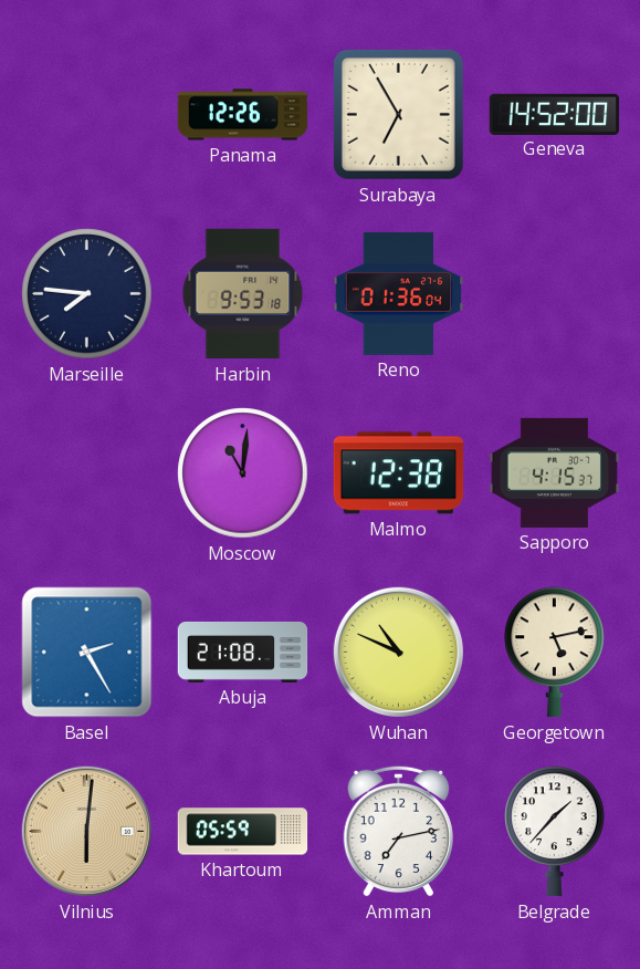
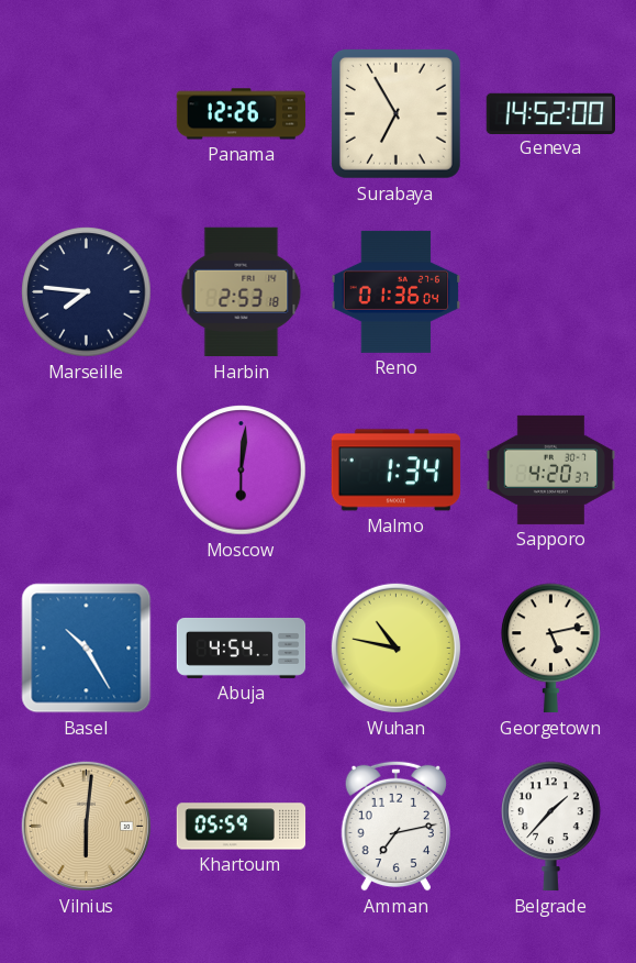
Harbin: 9:53 -> 2:53
Moscow: 11:01 -> 6:01
Malmo: 12:38 -> 1:34
Sapporo: 4:15 -> 4:20
Basel: 2:25 -> 10:25
Abuja: 21:08 -> 4:54
Wuhan: 10:49 -> 10:47
